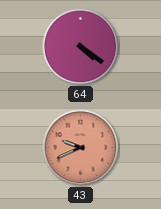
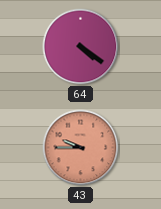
43: 9:41 -> 9:45
